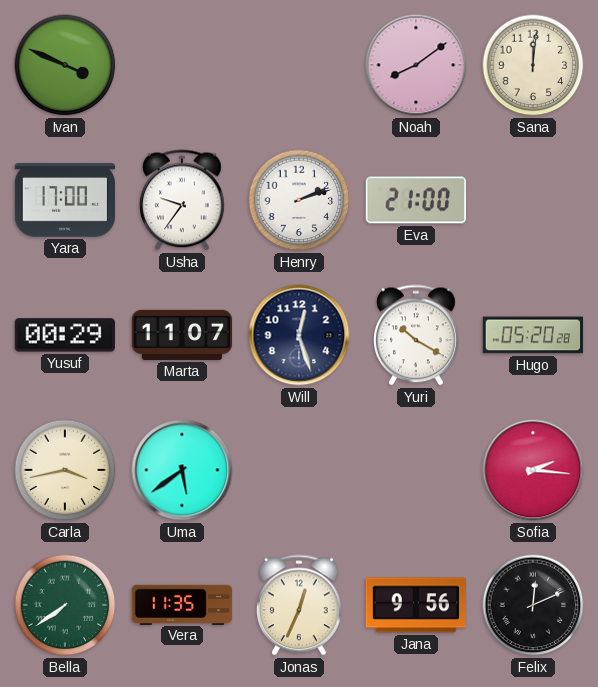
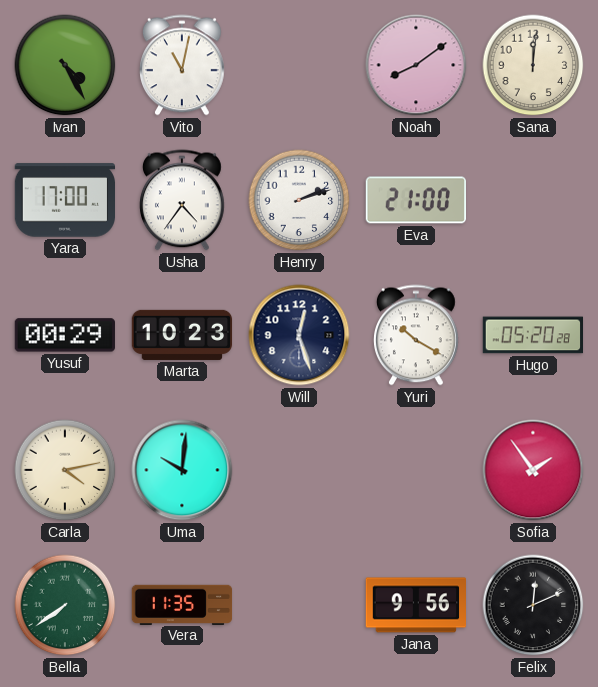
Ivan: 3:49 -> 4:25
Vito: none -> 11:02
Usha: 9:36 -> 4:36
Marta: 11:07 -> 10:23
Carla: 3:43 -> 4:13
Uma: 5:39 -> 10:01
Sofia: 2:16 -> 1:54
Jonas: 12:34 -> none
